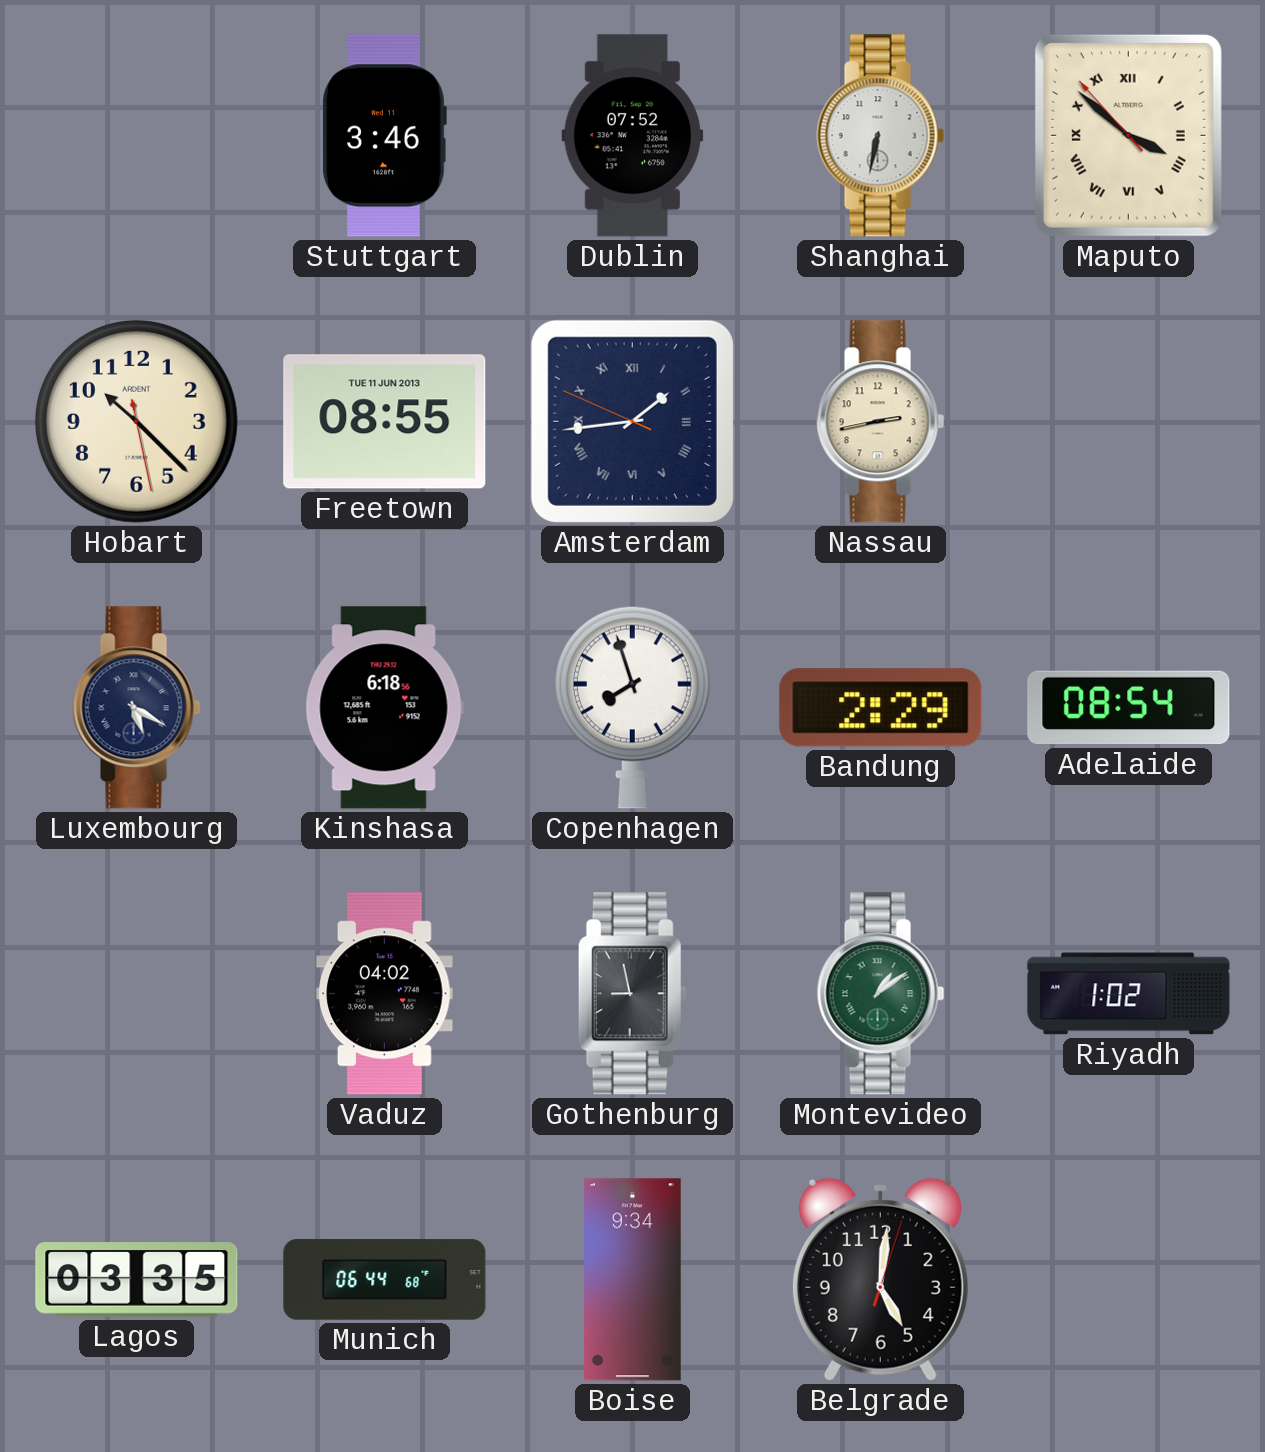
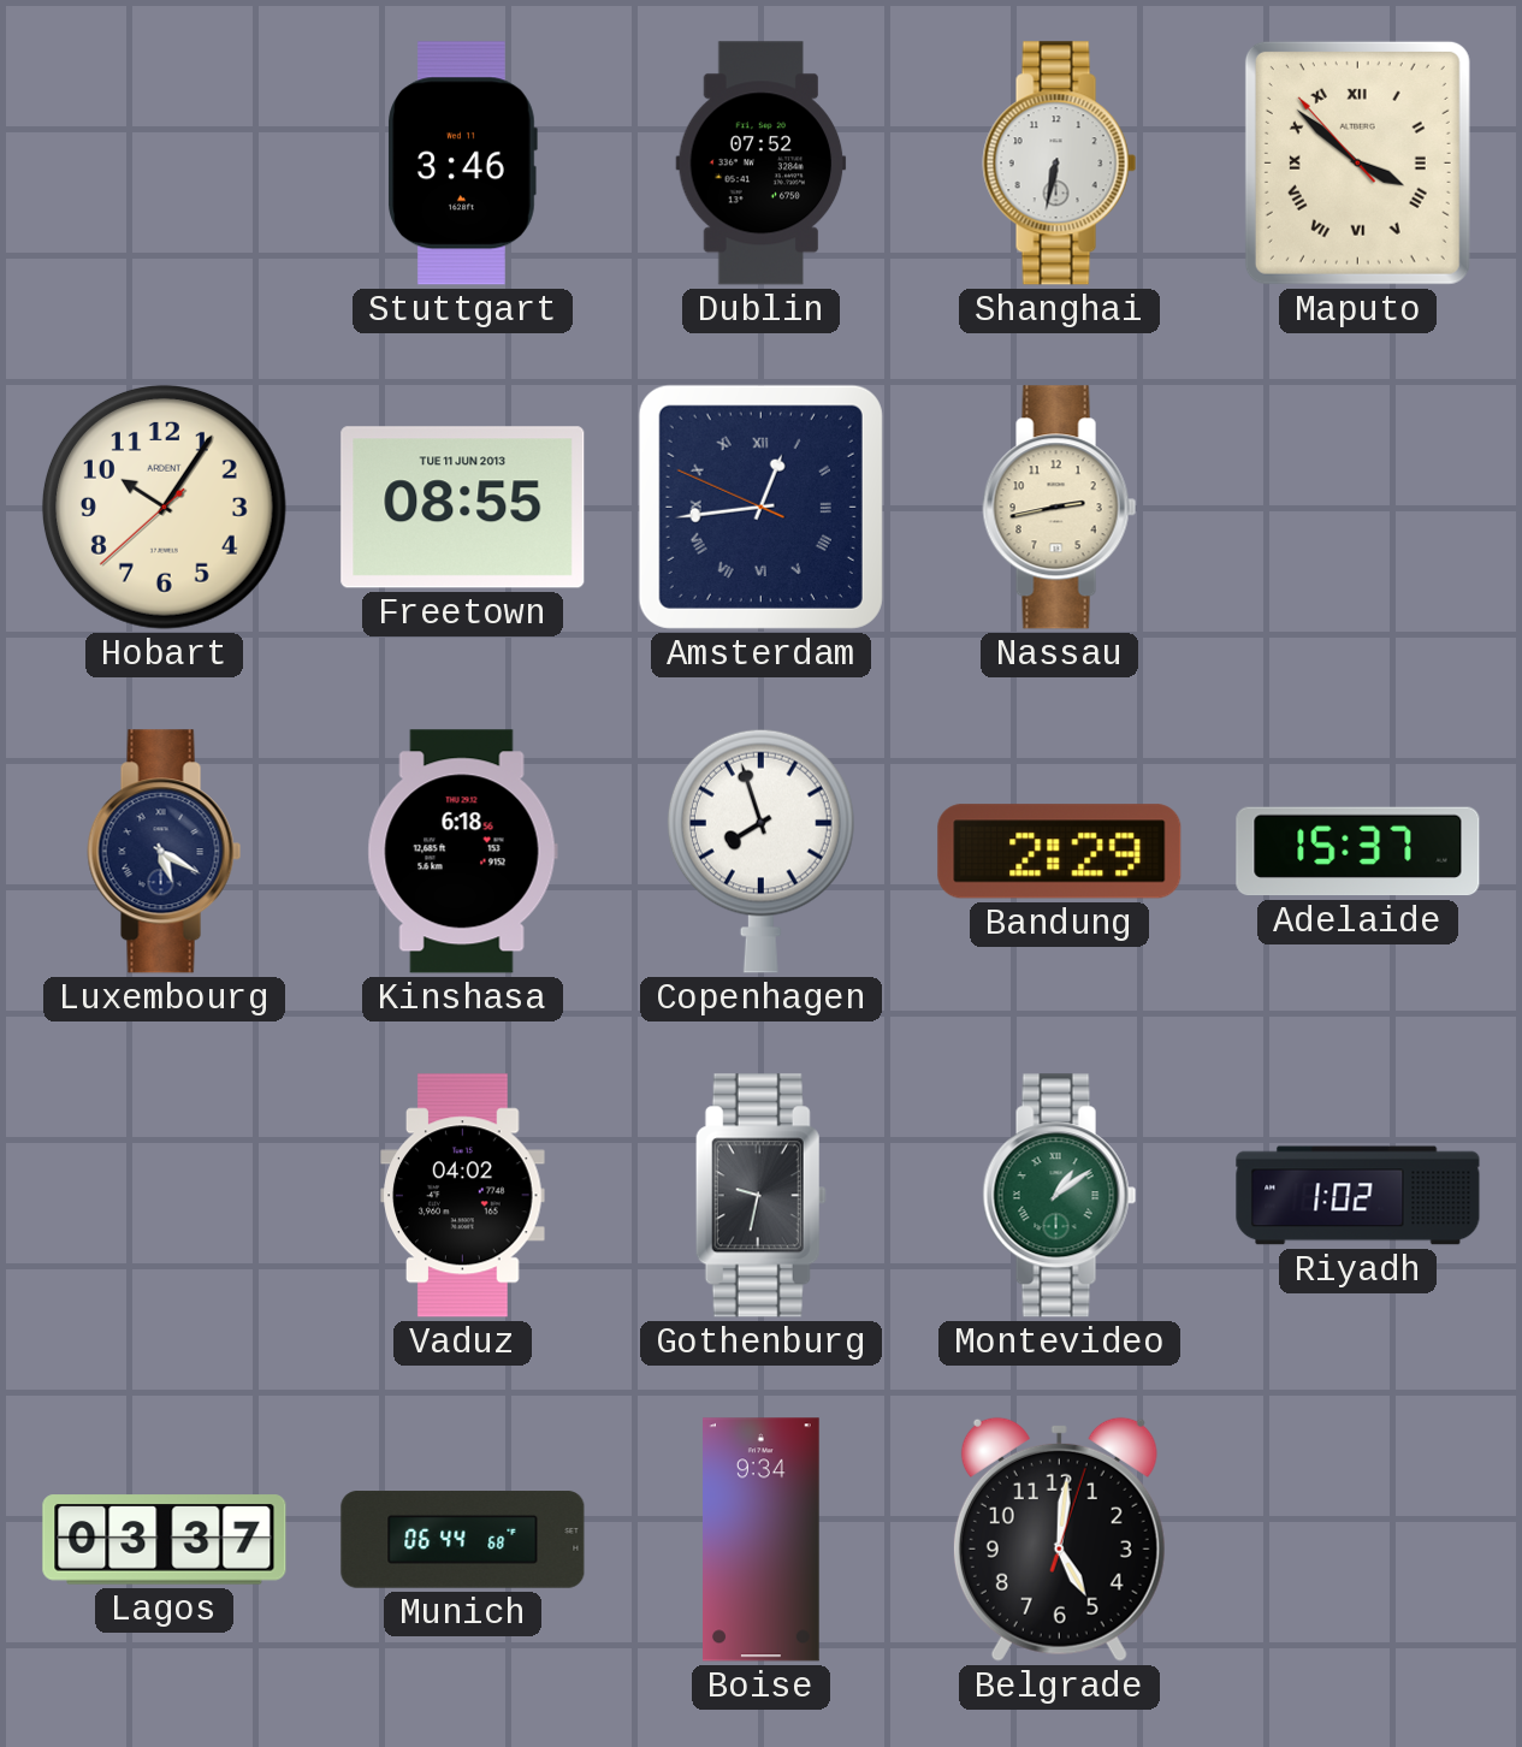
Hobart: 10:22 -> 10:05
Amsterdam: 1:43 -> 12:43
Adelaide: 08:54 -> 15:37
Gothenburg: 8:58 -> 9:32
Lagos: 03:35 -> 03:37
